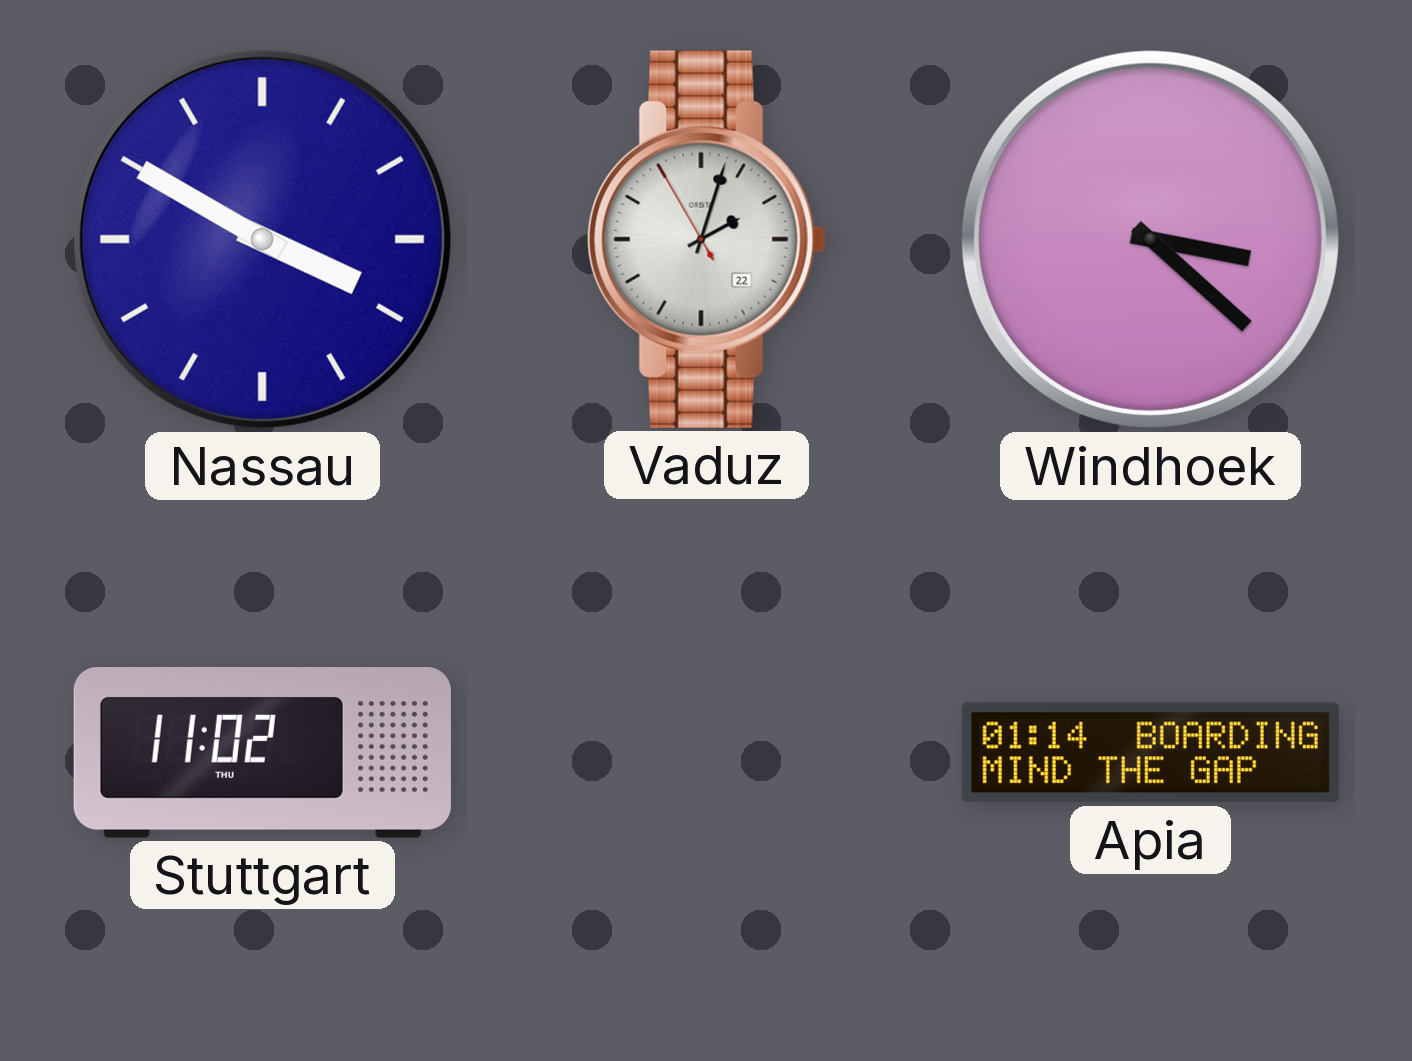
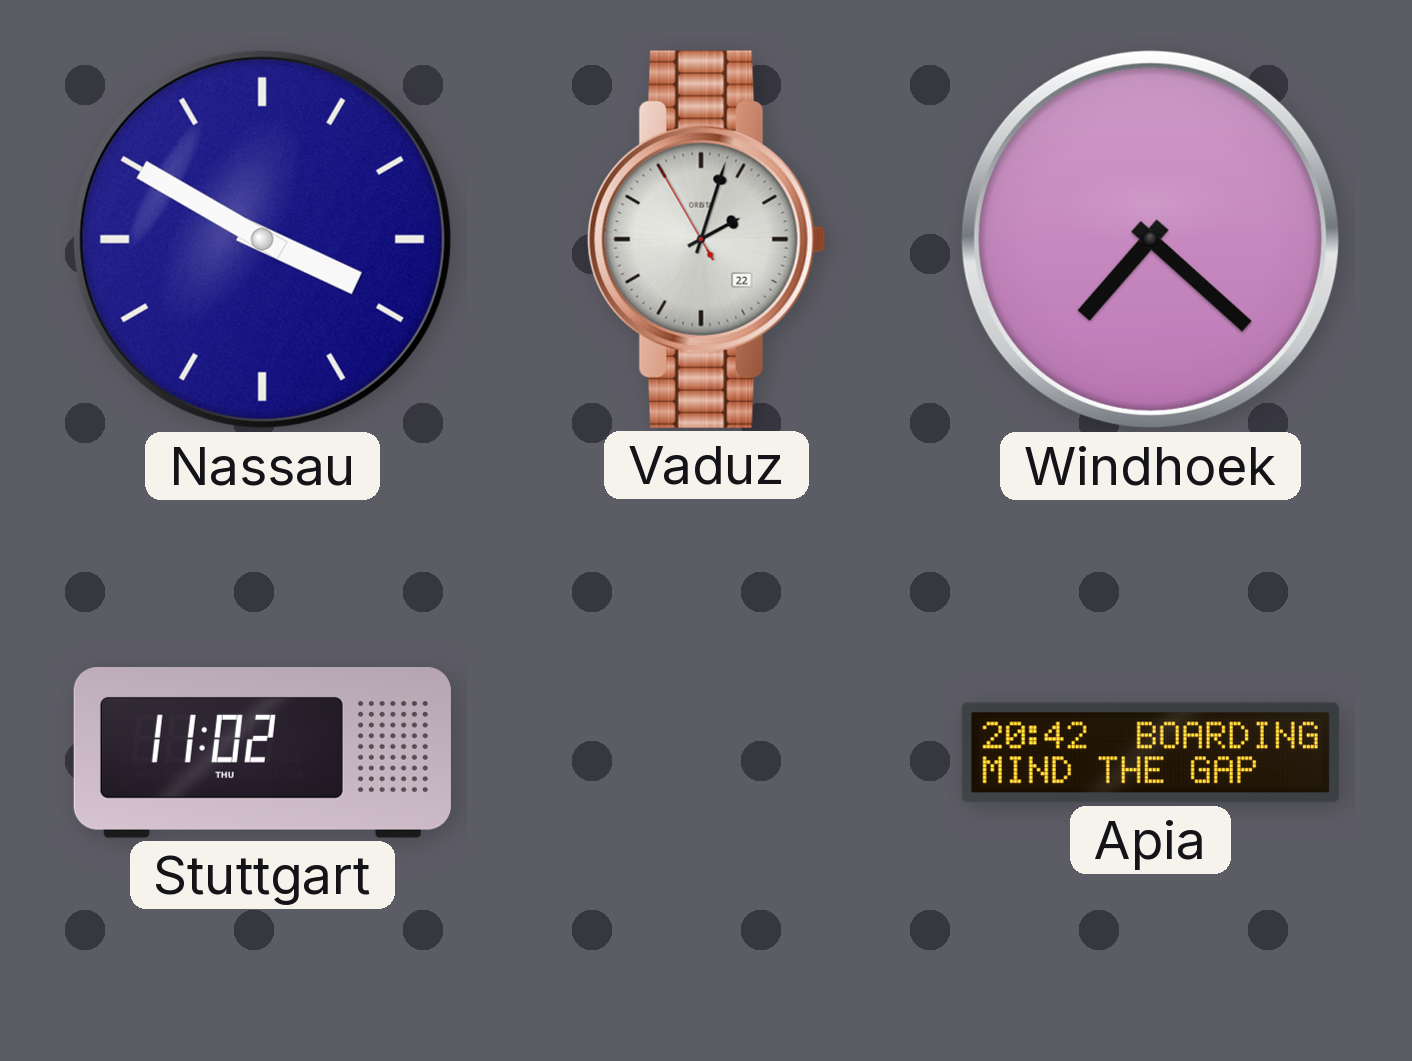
Windhoek: 3:22 -> 7:22
Apia: 01:14 -> 20:42
